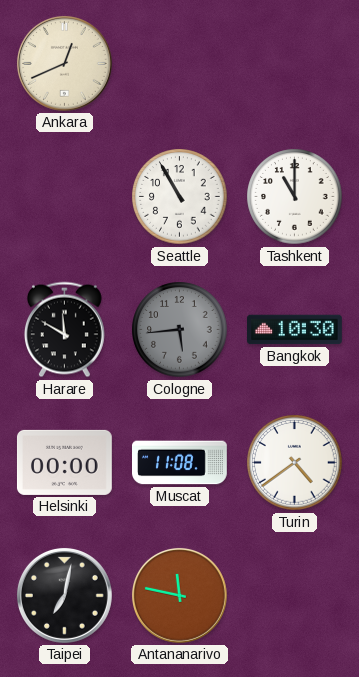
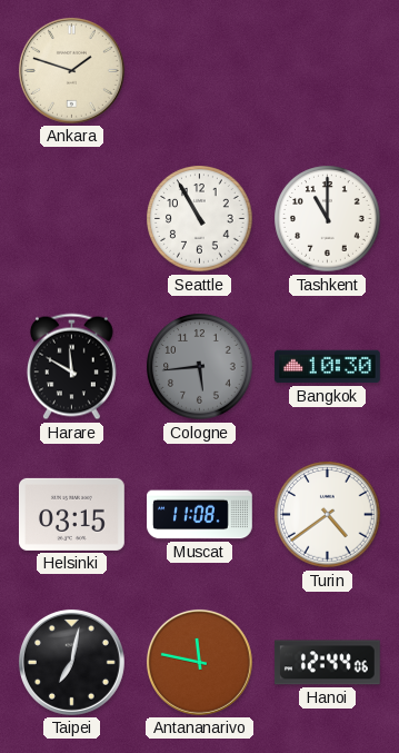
Ankara: 12:41 -> 1:48
Helsinki: 00:00 -> 03:15
Hanoi: none -> 12:44
